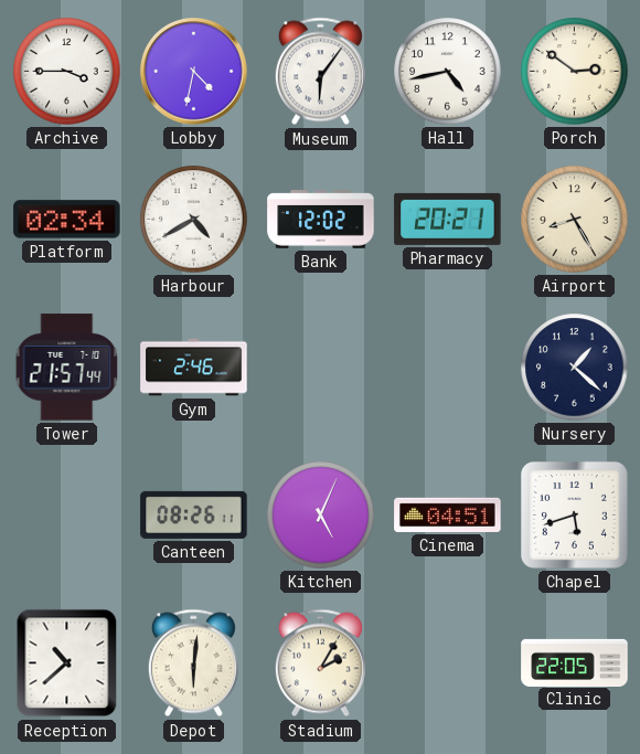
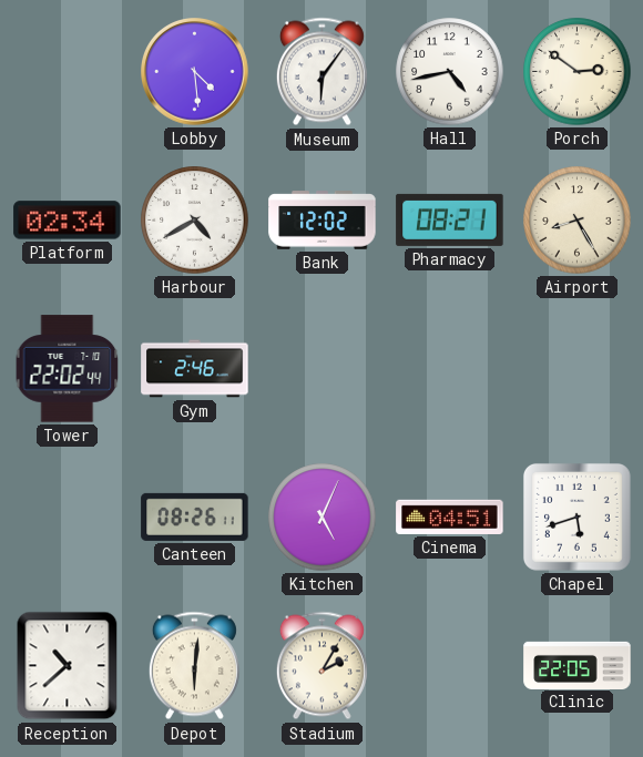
Archive: 3:45 -> none
Lobby: 4:32 -> 4:29
Pharmacy: 20:21 -> 08:21
Tower: 21:57 -> 22:02
Nursery: 1:22 -> none
